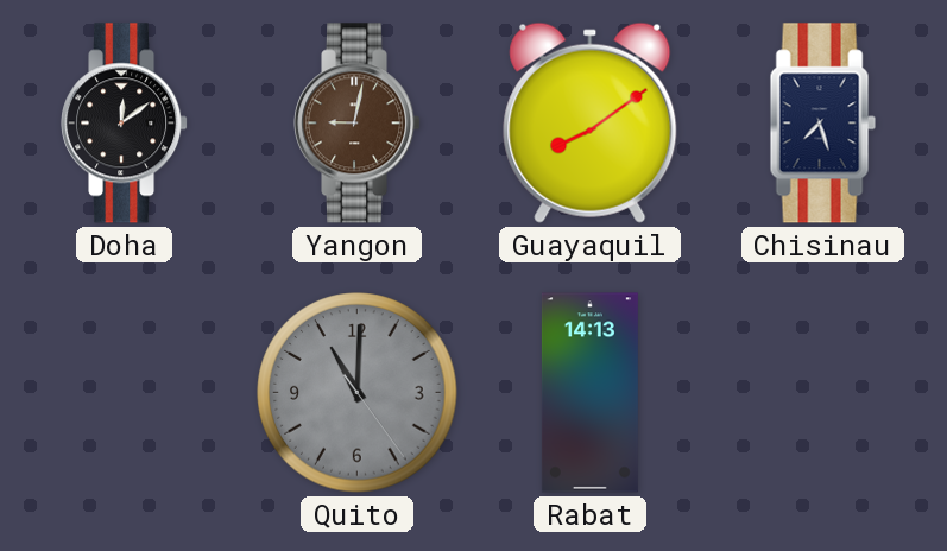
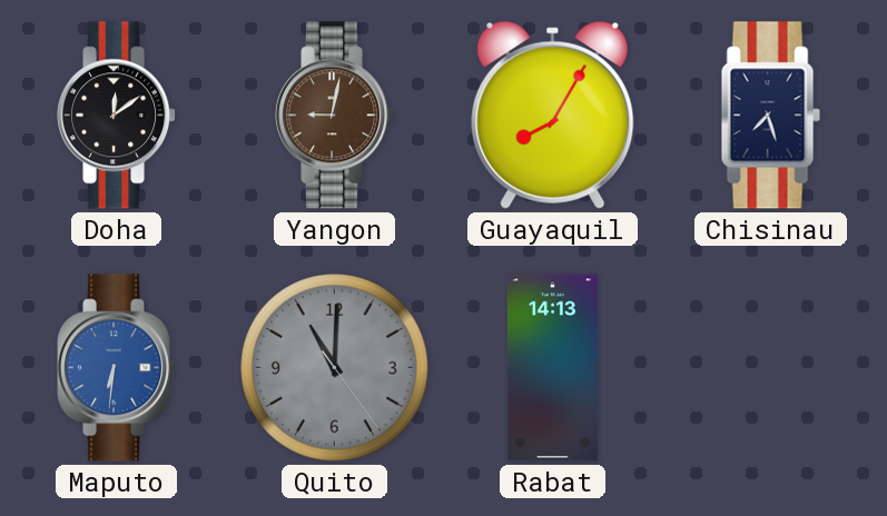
Guayaquil: 8:09 -> 8:05
Maputo: none -> 6:31
